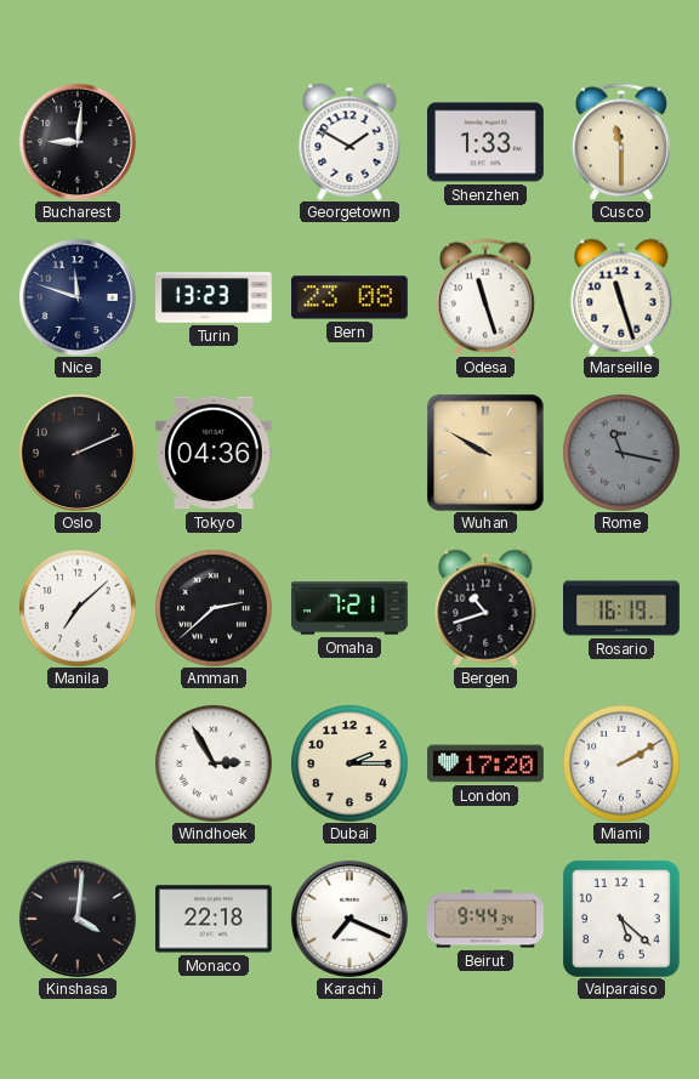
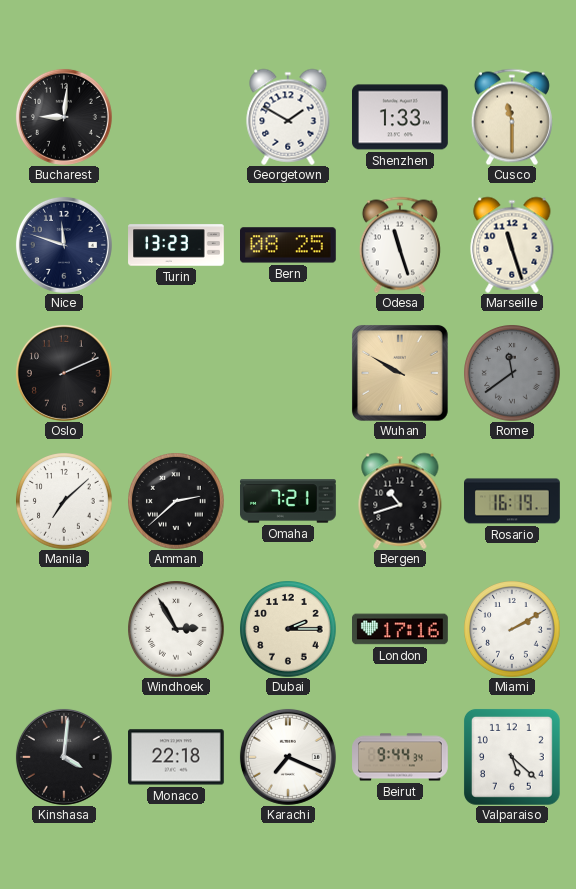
Bern: 23:08 -> 08:25
Tokyo: 04:36 -> none
Rome: 11:17 -> 11:39
London: 17:20 -> 17:16
